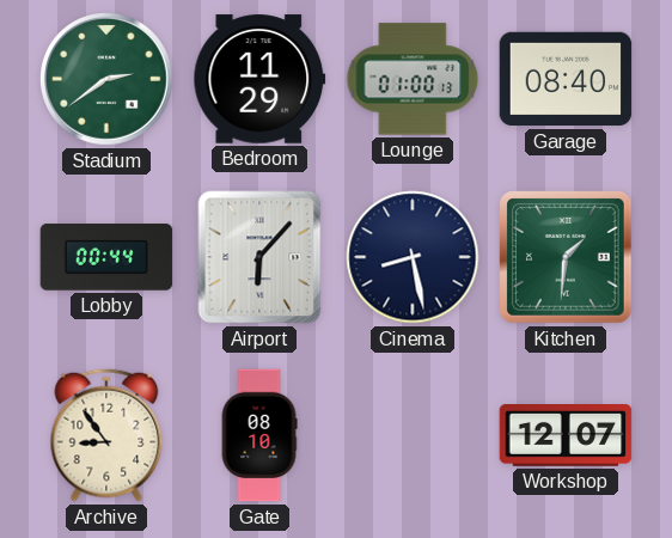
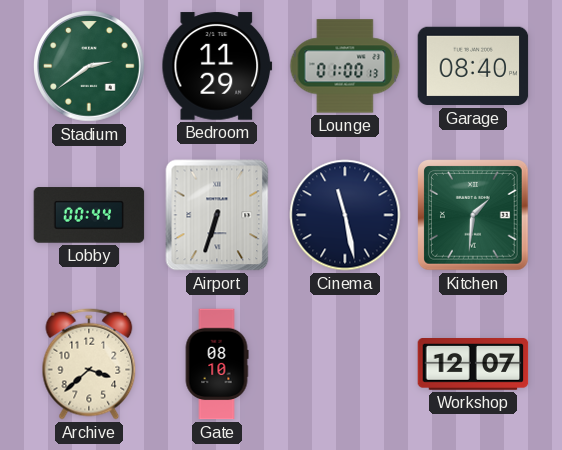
Airport: 6:07 -> 6:33
Cinema: 8:28 -> 11:28
Archive: 8:54 -> 3:38
